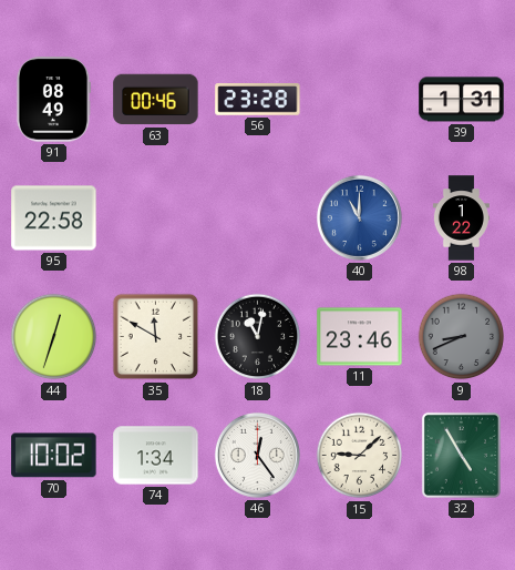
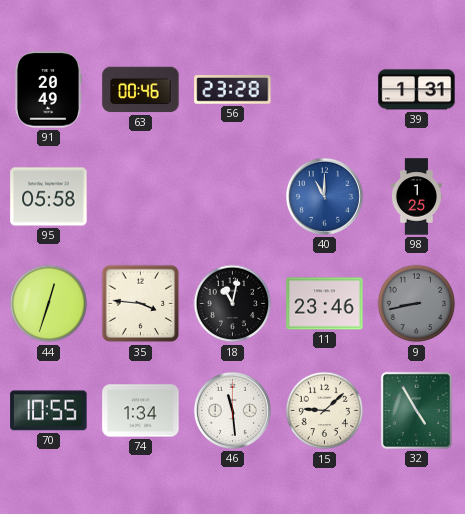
91: 08:49 -> 20:49
95: 22:58 -> 05:58
98: 1:22 -> 1:25
35: 11:50 -> 3:46
9: 8:41 -> 8:43
70: 10:02 -> 10:55
46: 12:24 -> 11:29
